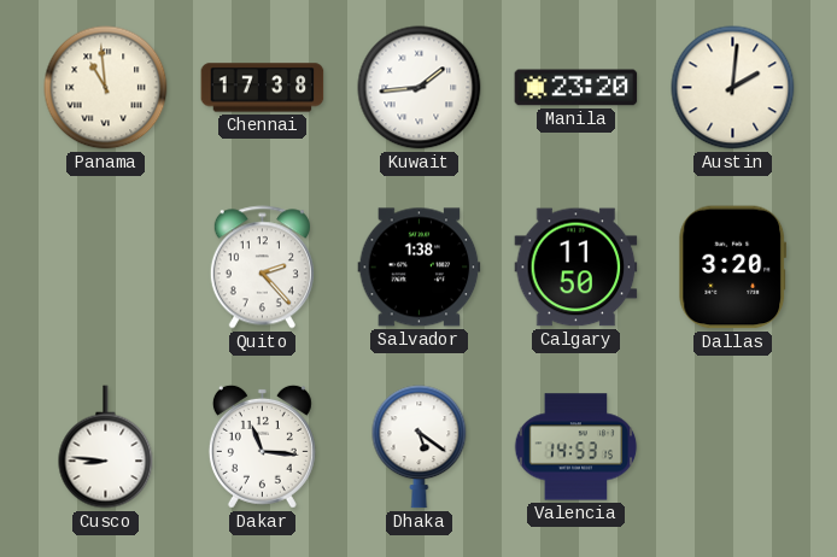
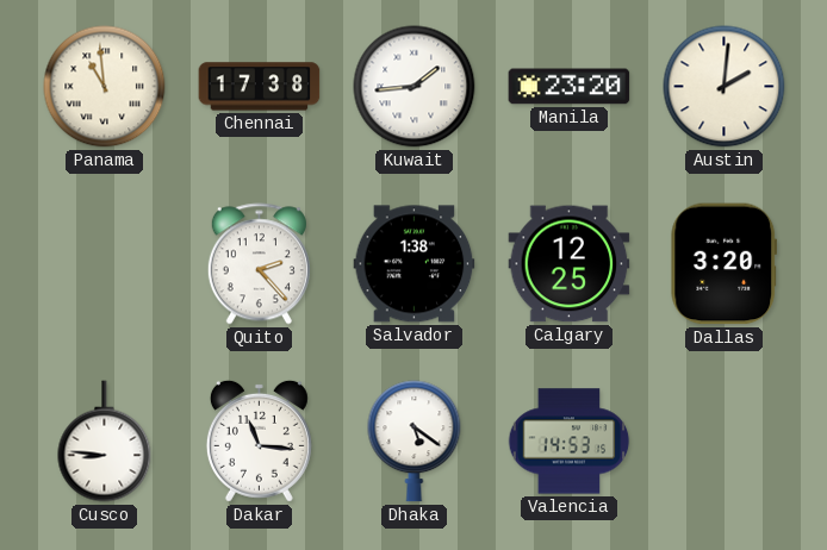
Calgary: 11:50 -> 12:25
